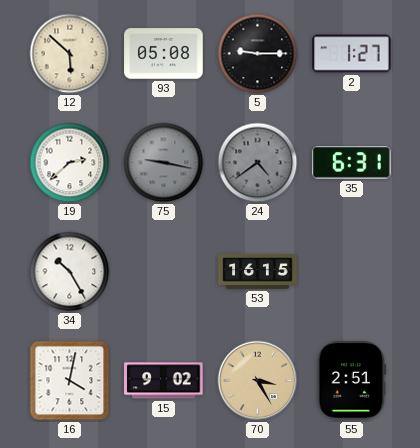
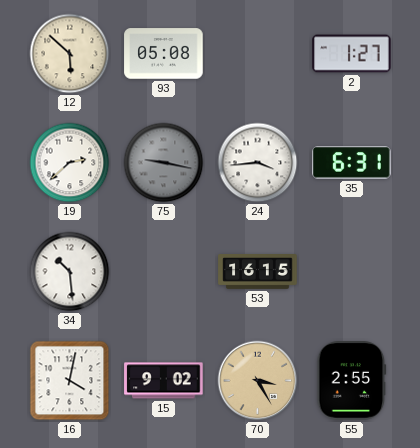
5: 9:15 -> none
24: 4:39 -> 3:44
24 dial: grey -> white
34: 10:25 -> 10:29
55: 2:51 -> 2:55
